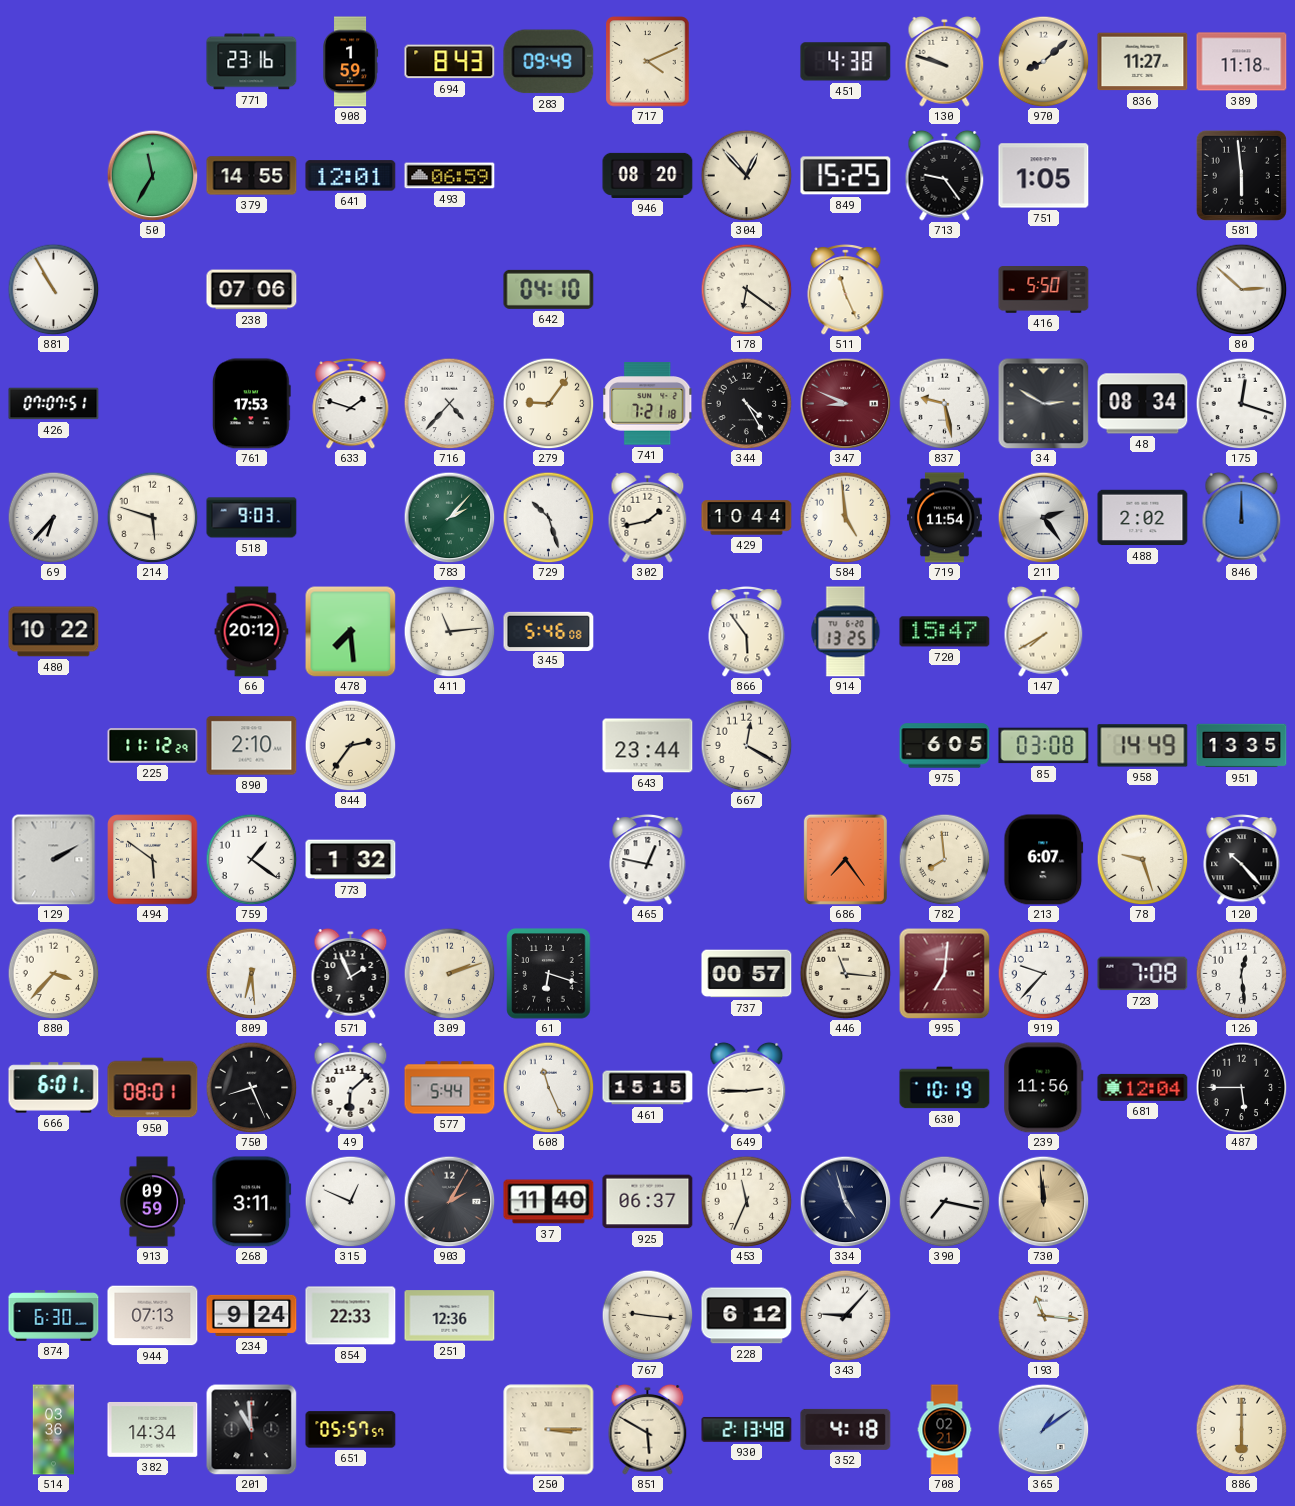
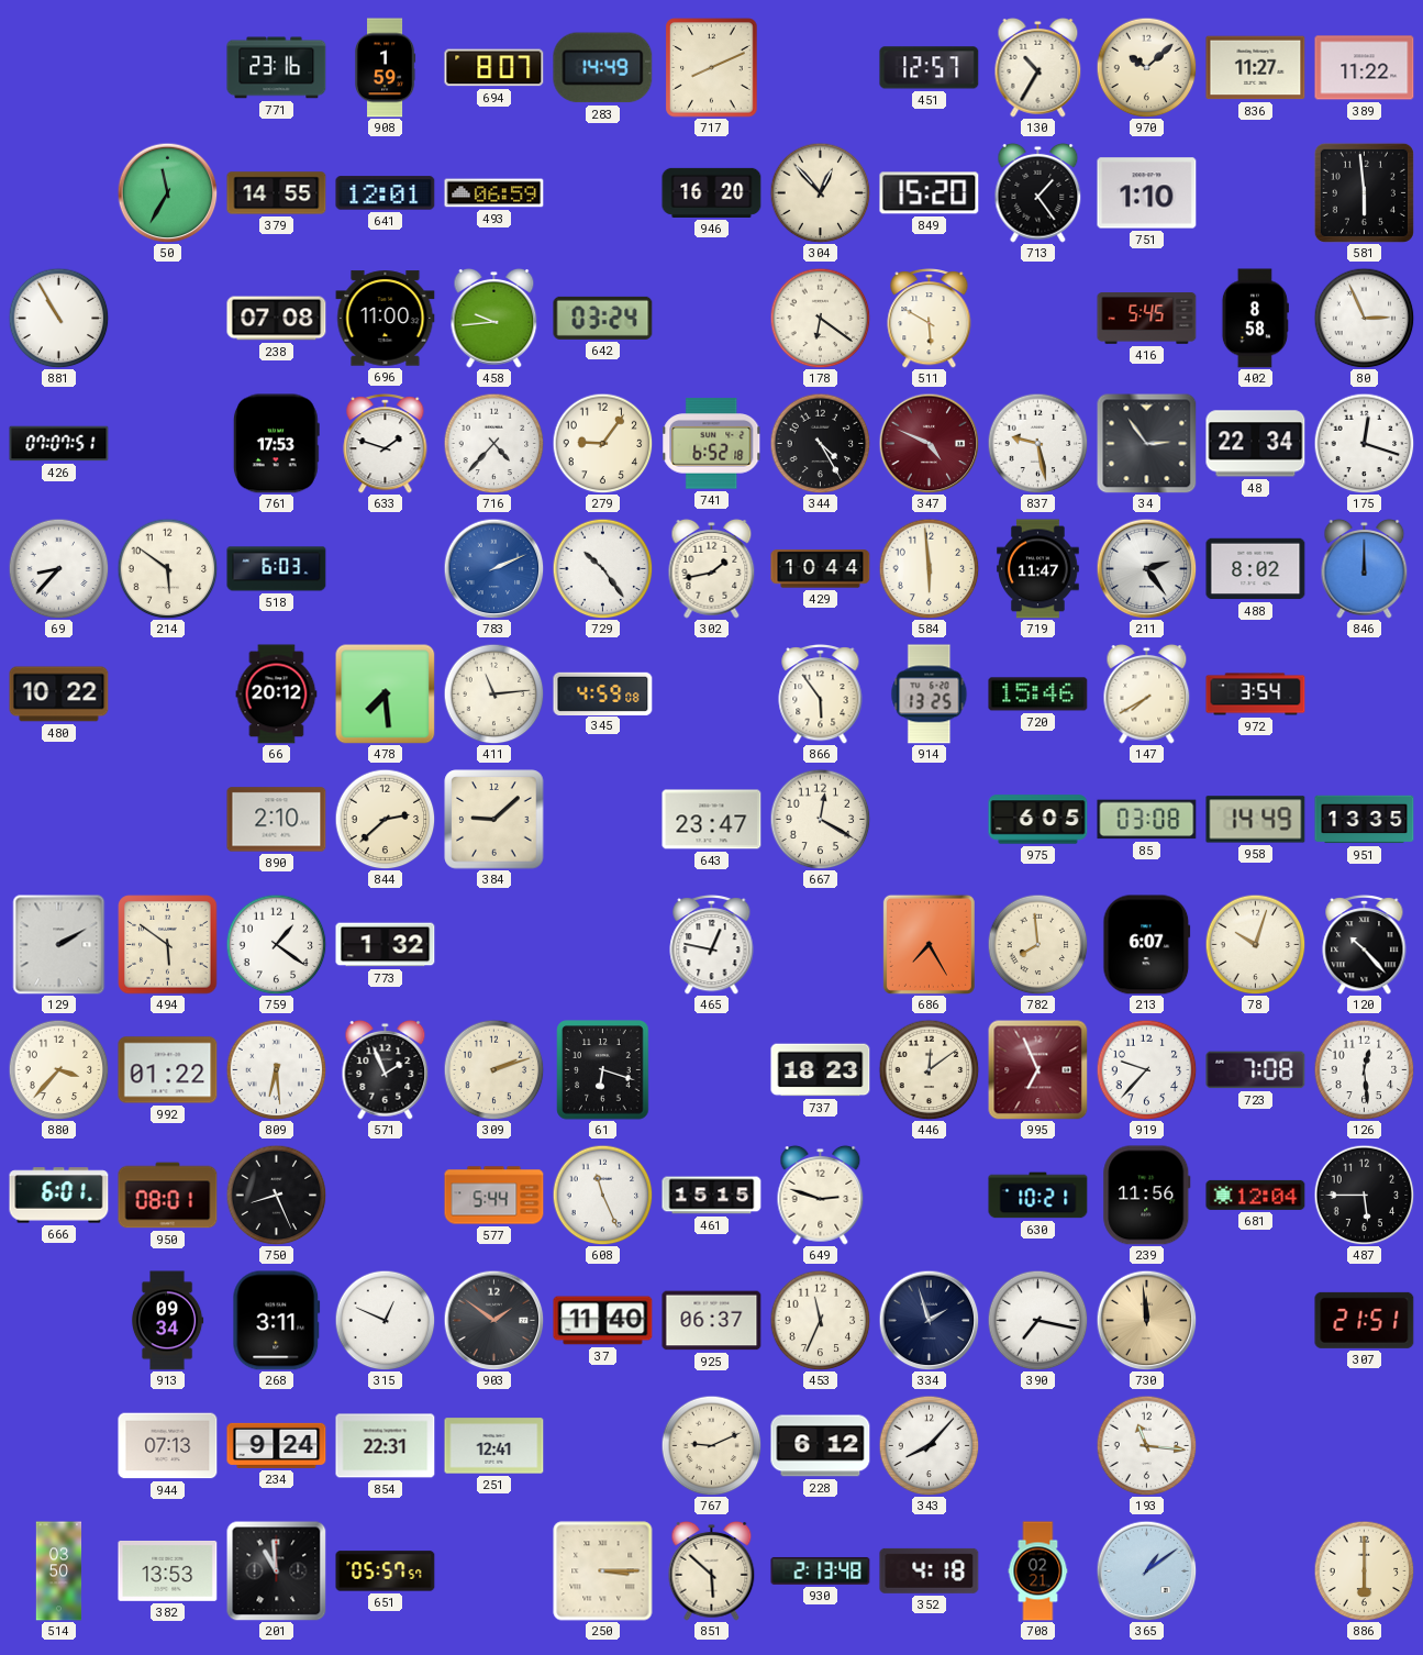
694: 8:43 -> 8:07
283: 09:49 -> 14:49
717: 4:11 -> 8:11
451: 4:38 -> 12:57
130: 9:48 -> 10:35
970: 8:08 -> 10:08
389: 11:18 -> 11:22
946: 08:20 -> 16:20
849: 15:25 -> 15:20
713: 9:24 -> 1:24
751: 1:05 -> 1:10
238: 07:06 -> 07:08
696: none -> 11:00
458: none -> 9:44
642: 04:10 -> 03:24
511: 11:26 -> 5:50
416: 5:50 -> 5:45
402: none -> 8:58
80: 2:52 -> 2:56
741: 7:21 -> 6:52
347: 8:49 -> 4:49
34: 2:50 -> 2:54
48: 08:34 -> 22:34
69: 6:37 -> 8:37
214: 5:48 -> 5:51
518: 9:03 -> 6:03
783: 2:07 -> 2:11
783 dial: green -> blue
729: 10:27 -> 10:24
584: 4:59 -> 5:59
719: 11:54 -> 11:47
488: 2:02 -> 8:02
345: 5:46 -> 4:59
720: 15:47 -> 15:46
972: none -> 3:54
225: 11:12 -> none
844: 2:36 -> 2:38
384: none -> 9:08
643: 23:44 -> 23:47
686: 7:24 -> 7:25
78: 9:27 -> 10:03
992: none -> 01:22
737: 00:57 -> 18:23
446: 11:16 -> 12:09
995: 7:01 -> 6:56
49: 6:08 -> none
649: 2:45 -> 2:48
630: 10:19 -> 10:21
913: 09:59 -> 09:34
903: 2:05 -> 1:51
334: 4:57 -> 1:57
307: none -> 21:51
874: 6:30 -> none
854: 22:33 -> 22:31
251: 12:36 -> 12:41
767: 9:16 -> 9:11
343: 9:07 -> 8:07
514: 03:36 -> 03:50
382: 14:34 -> 13:53
851: 5:50 -> 5:52
